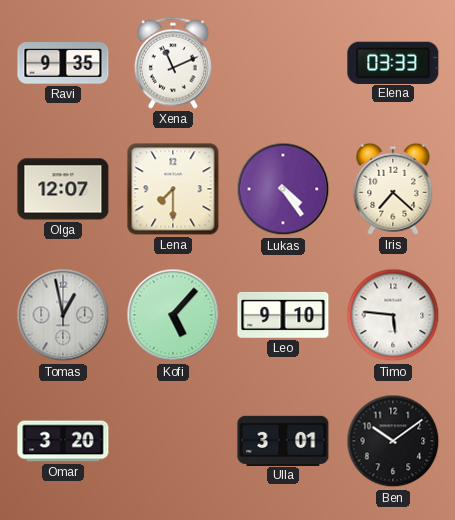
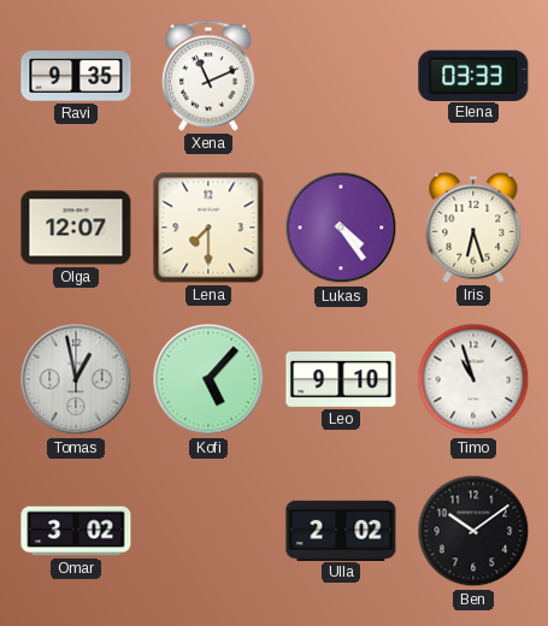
Iris: 7:22 -> 6:27
Timo: 5:46 -> 10:57
Omar: 3:20 -> 3:02
Ulla: 3:01 -> 2:02
